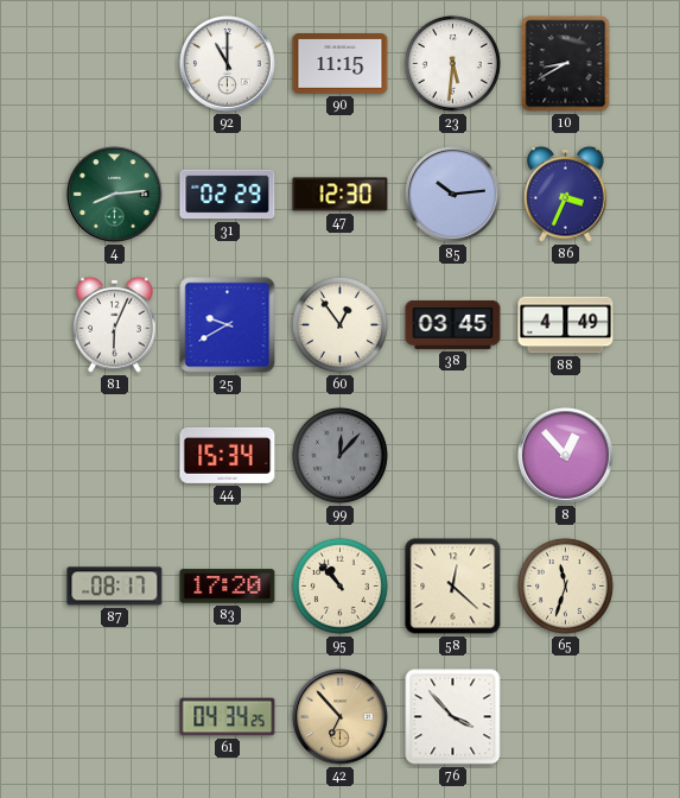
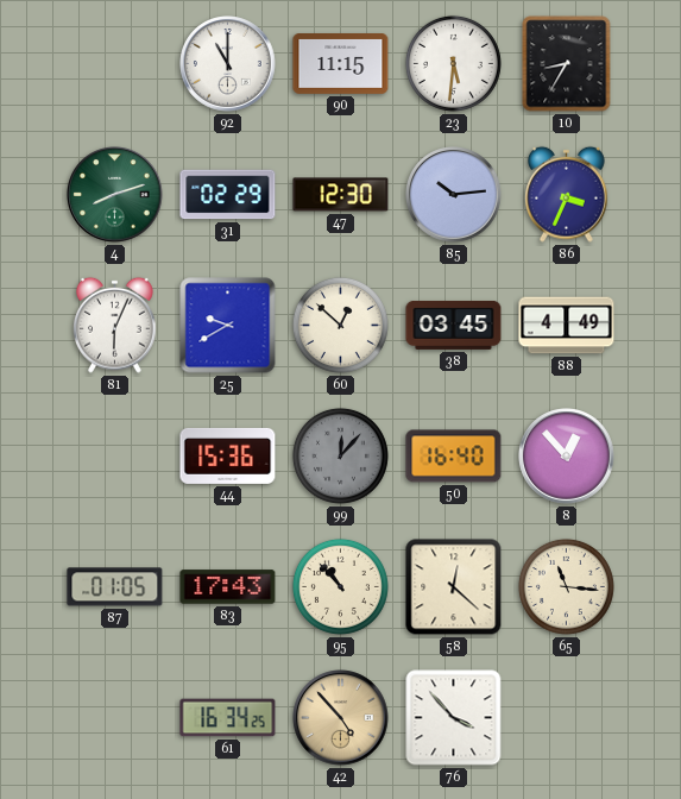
10: 8:40 -> 8:35
4: 8:14 -> 8:12
60: 12:54 -> 12:52
44: 15:34 -> 15:36
50: none -> 16:40
87: 08:17 -> 01:05
83: 17:20 -> 17:43
65: 11:33 -> 11:16
61: 04:34 -> 16:34
42: 6:53 -> 4:53
